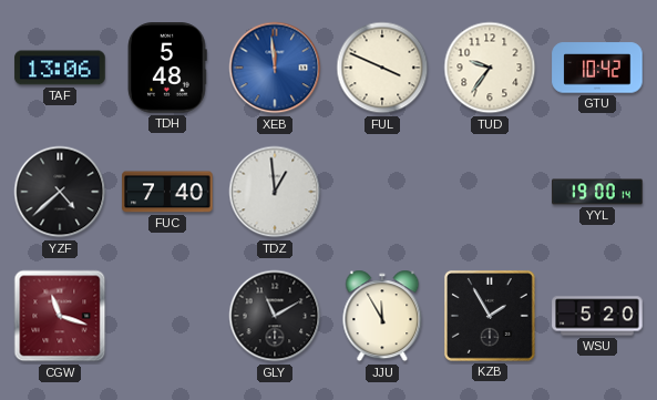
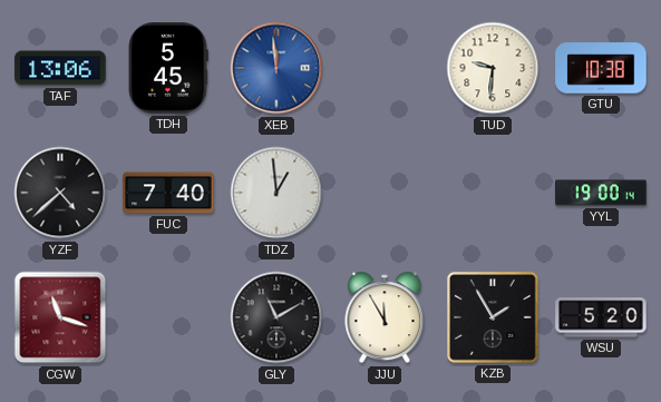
TDH: 5:48 -> 5:45
FUL: 3:49 -> none
TUD: 9:36 -> 9:31
GTU: 10:42 -> 10:38
